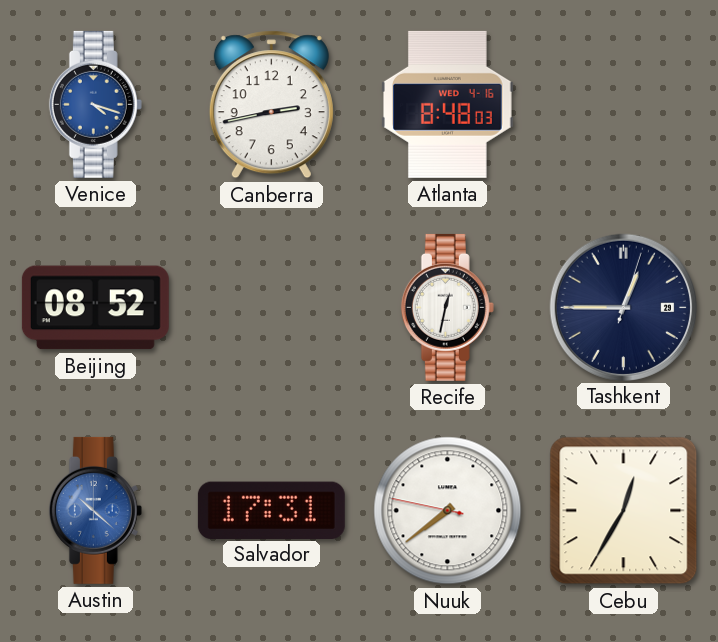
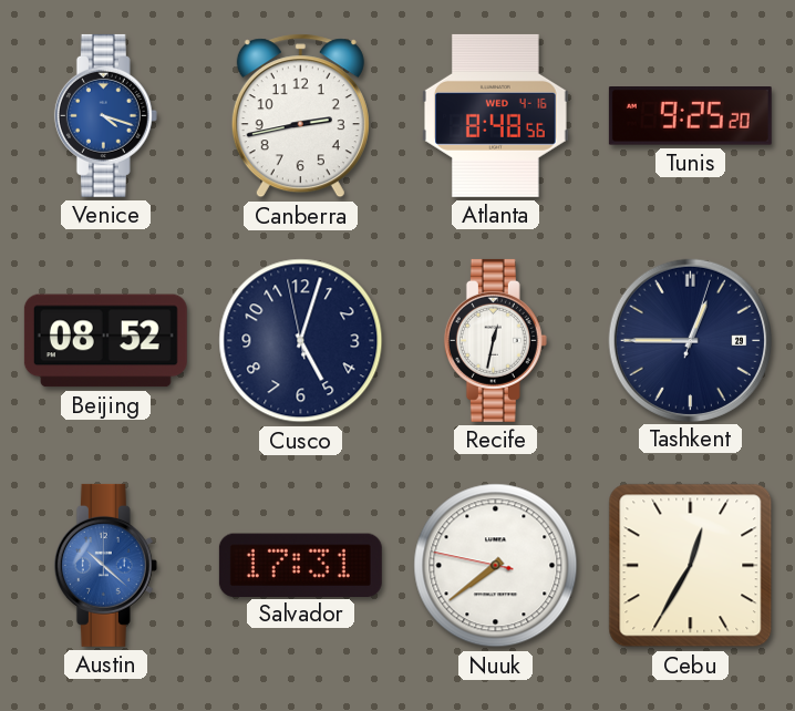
Atlanta: 8:48:03 -> 8:48:56
Tunis: none -> 9:25
Cusco: none -> 5:02
